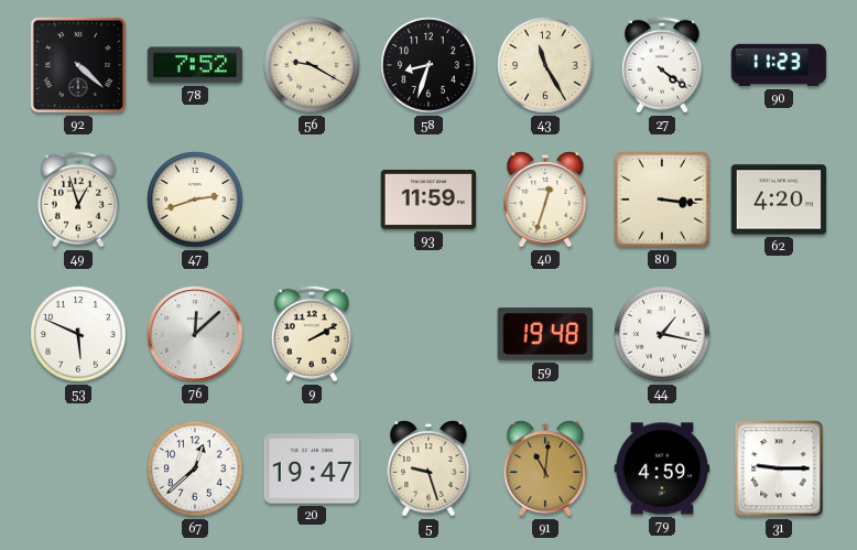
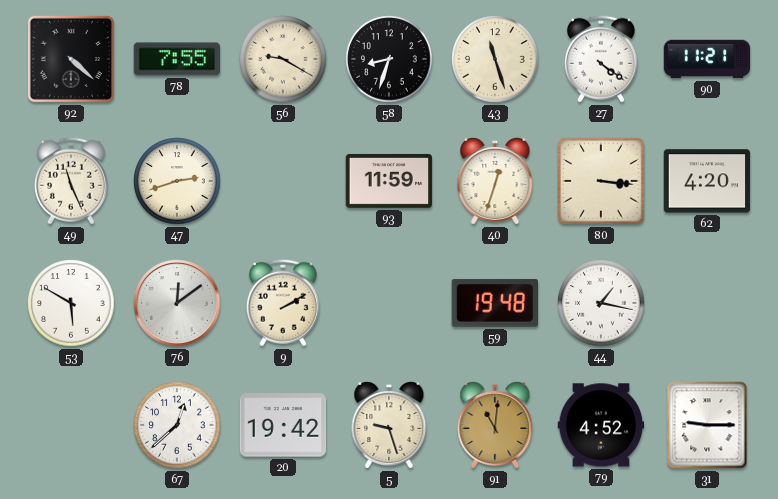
78: 7:52 -> 7:55
43: 11:25 -> 11:27
90: 11:23 -> 11:21
49: 12:57 -> 11:26
53: 5:49 -> 5:50
76: 12:08 -> 12:09
20: 19:47 -> 19:42
79: 4:59 -> 4:52
